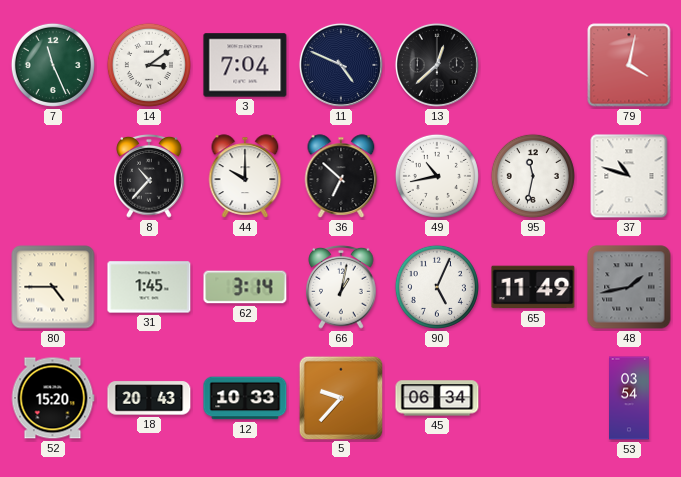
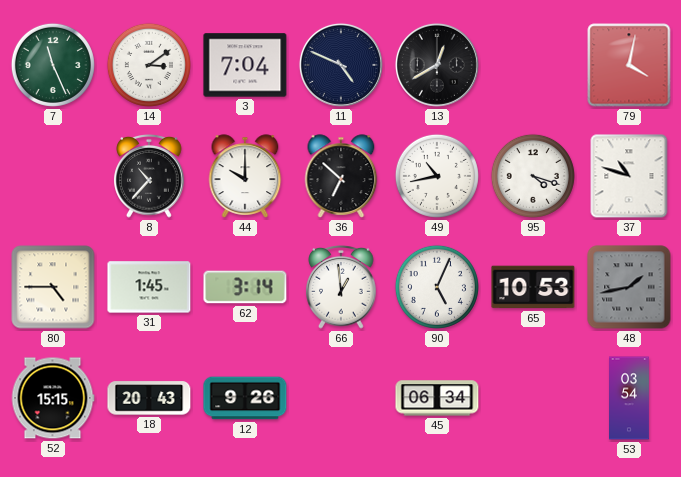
13: 12:38 -> 12:40
95: 11:32 -> 4:18
66: 1:02 -> 12:59
65: 11:49 -> 10:53
52: 15:20 -> 15:15
12: 10:33 -> 9:26
5: 9:37 -> none
